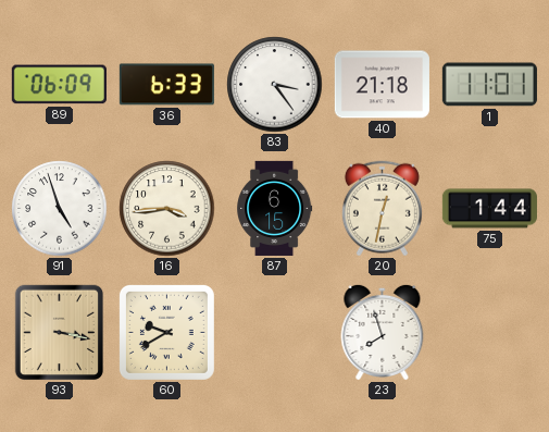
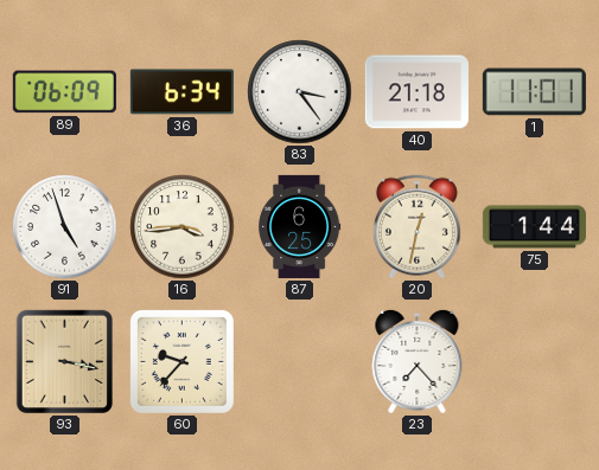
36: 6:33 -> 6:34
87: 6:15 -> 6:25
60: 9:40 -> 9:37
23: 7:57 -> 7:23
